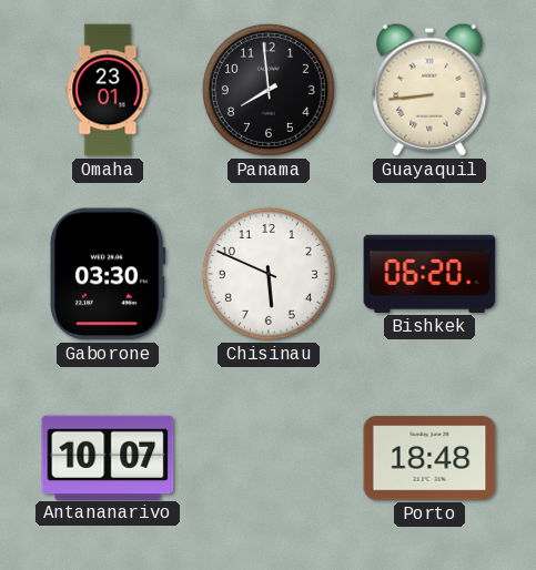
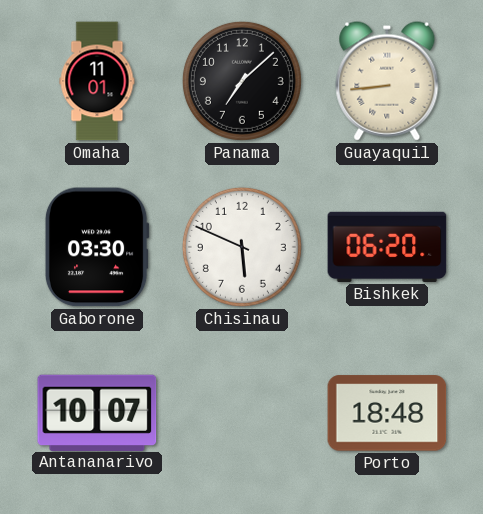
Omaha: 23:01 -> 11:01
Panama: 7:59 -> 7:08
